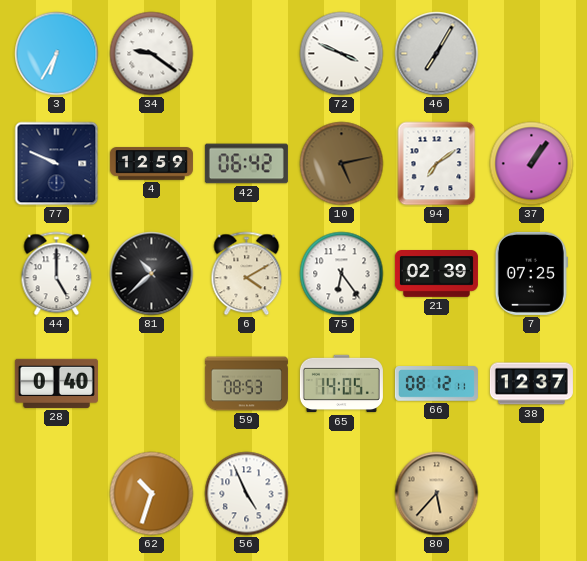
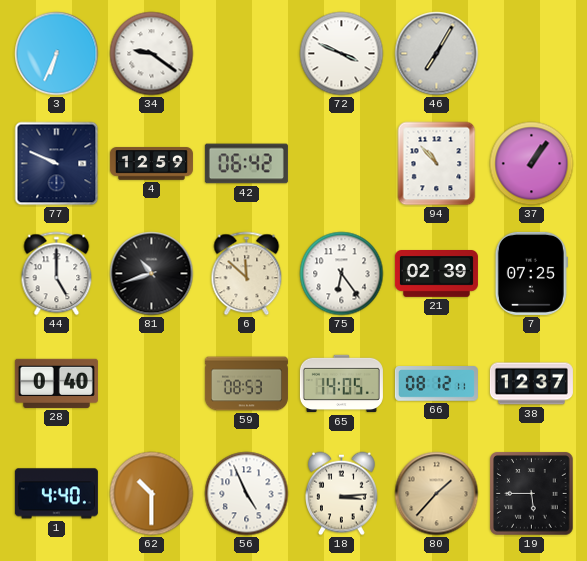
3: 6:35 -> 6:34
10: 5:13 -> none
94: 7:09 -> 10:53
81: 10:38 -> 10:42
6: 4:10 -> 11:52
1: none -> 4:40
62: 10:33 -> 10:30
18: none -> 3:14
80: 5:37 -> 1:37
19: none -> 5:45
